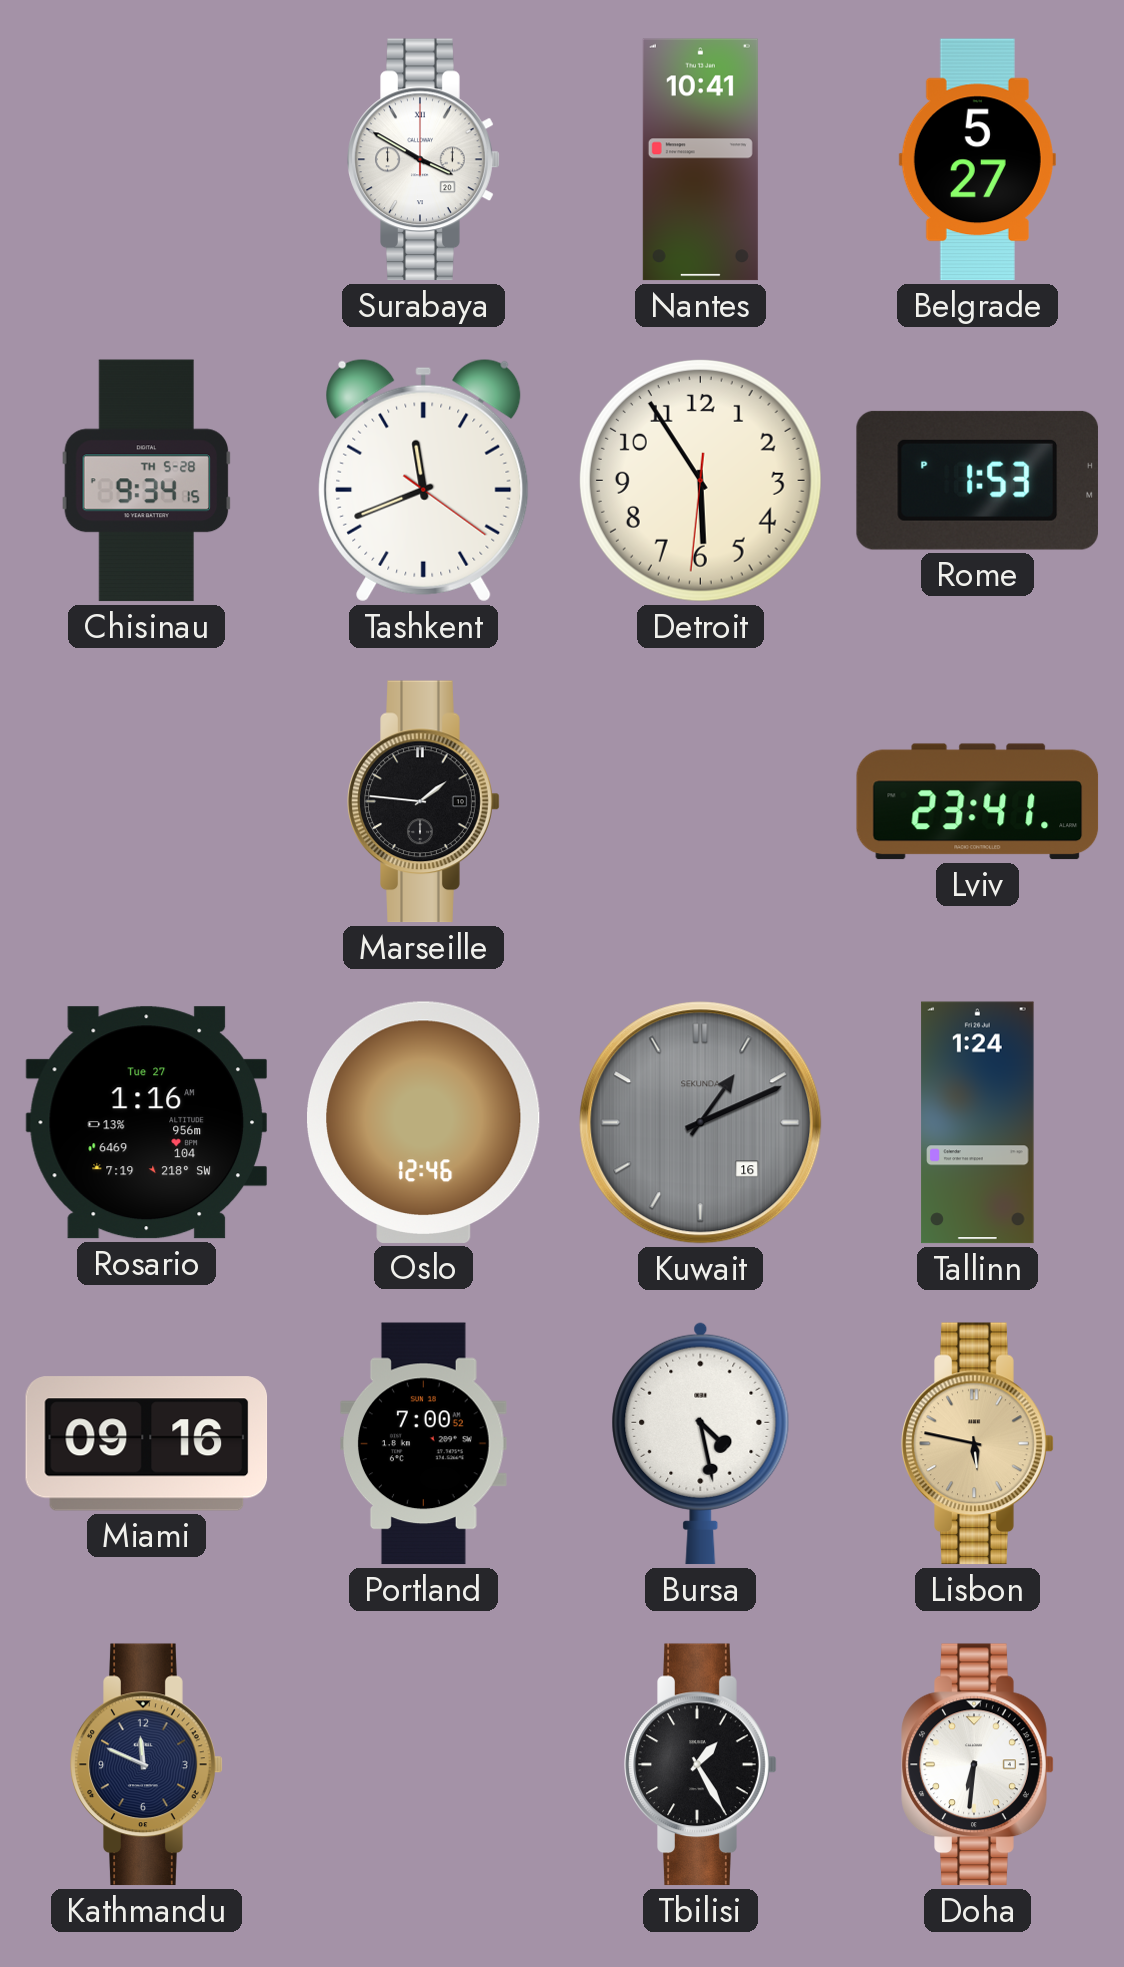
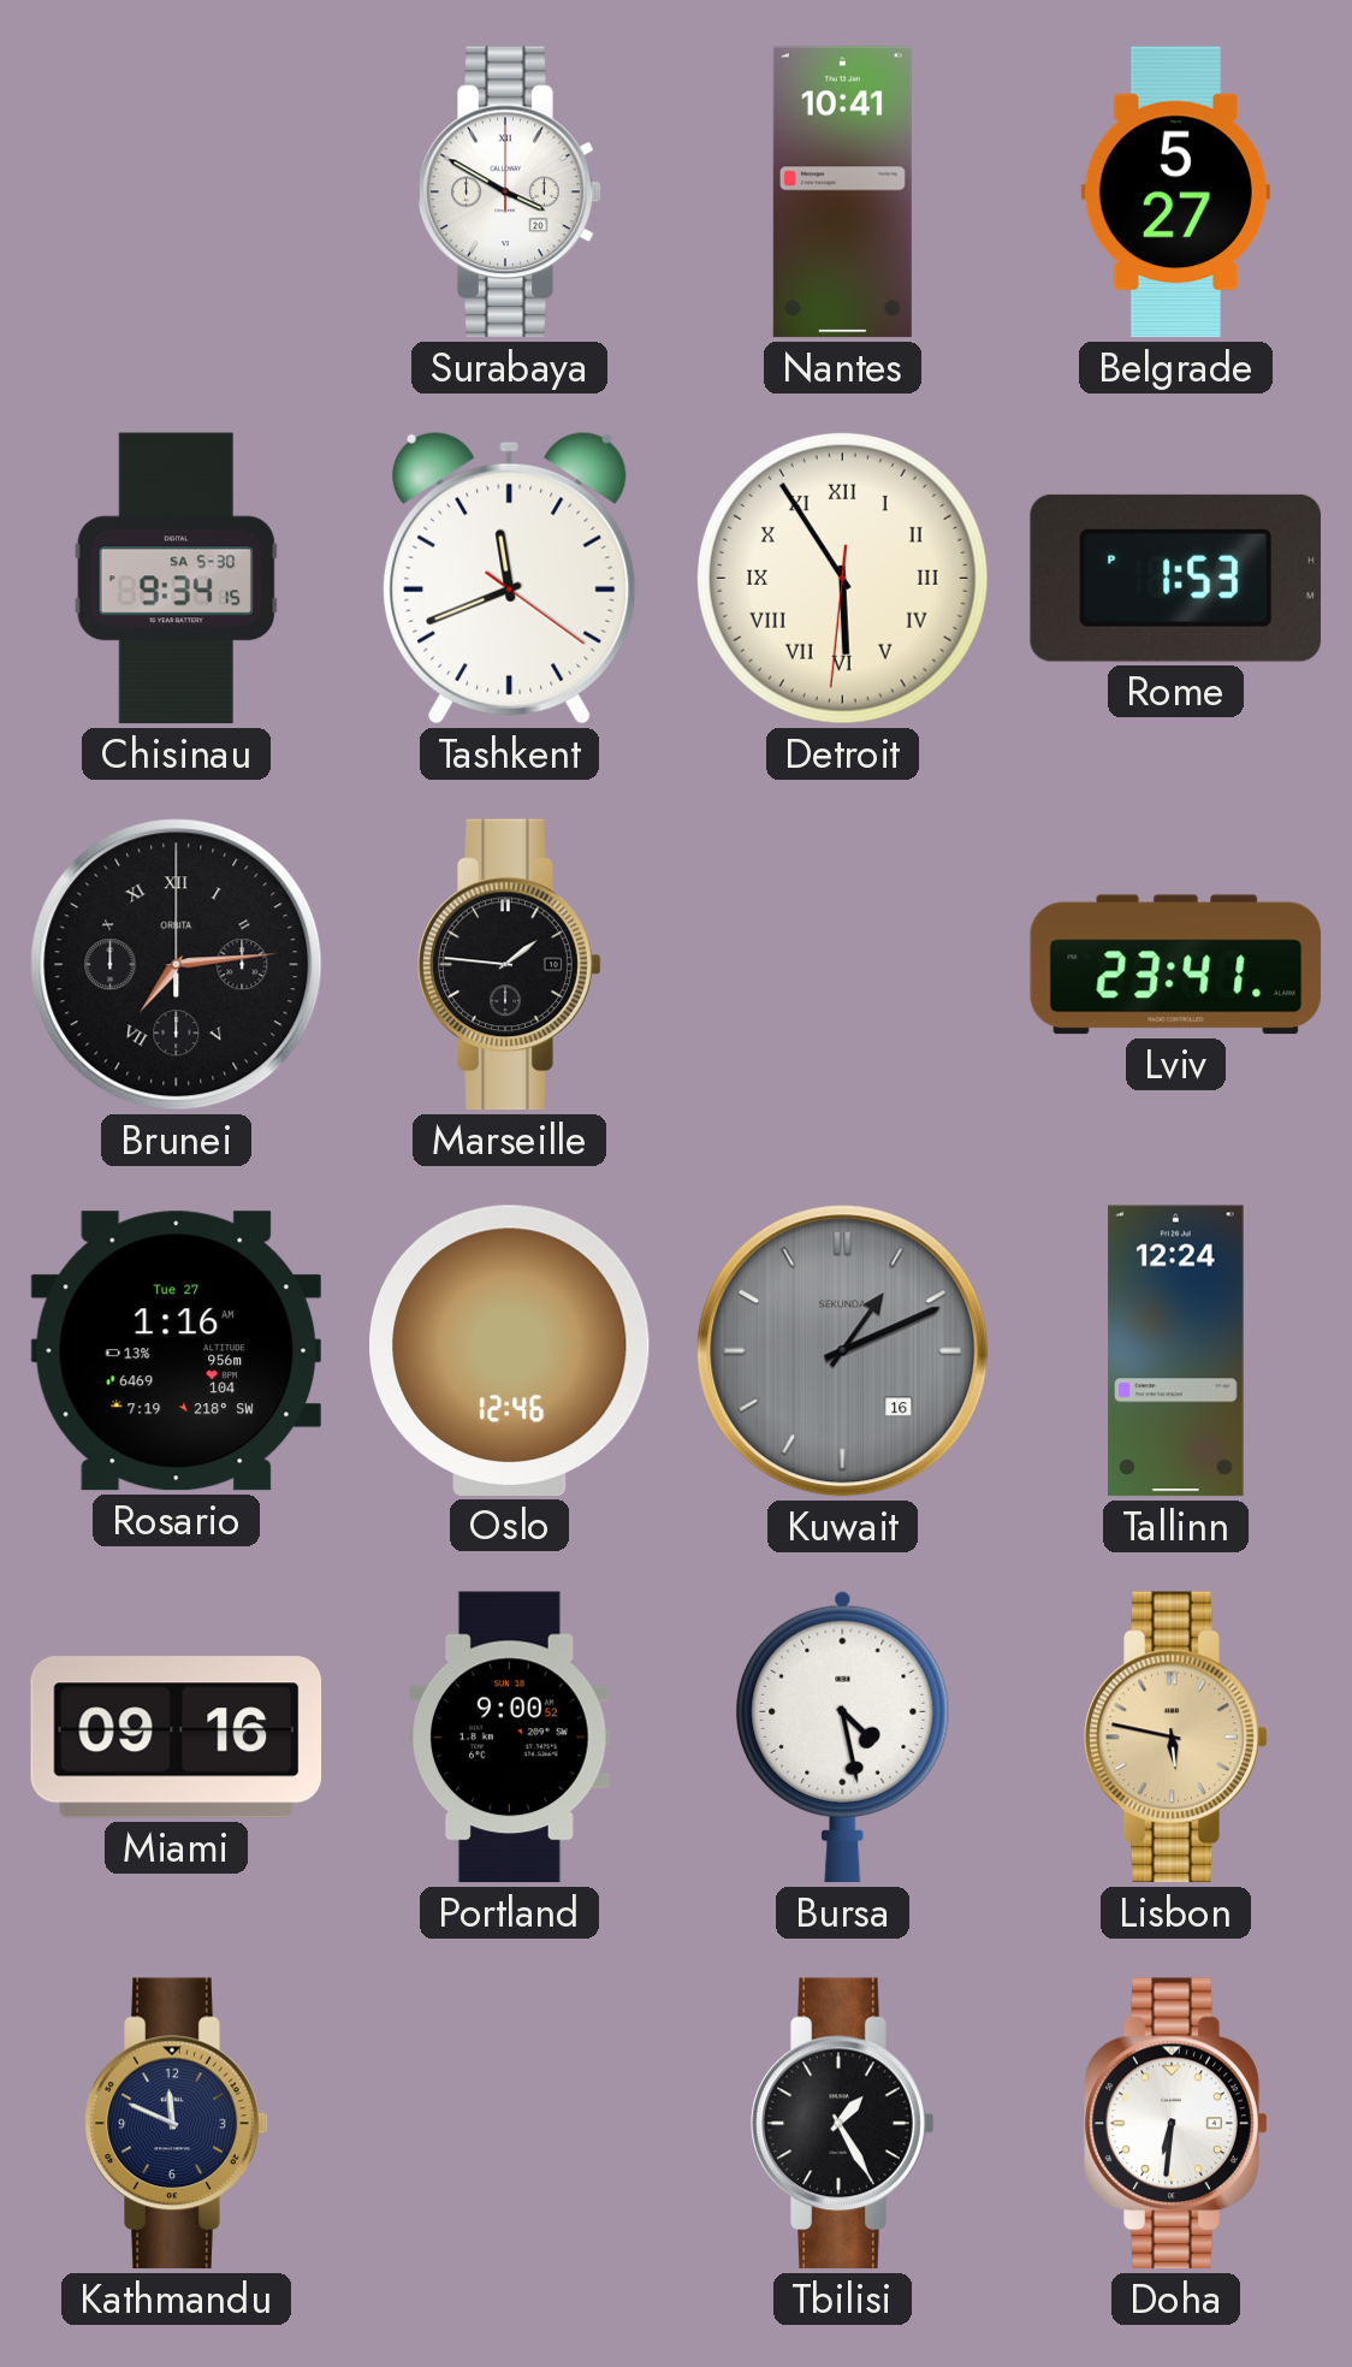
Chisinau date: TH 5-28 -> SA 5-30
Detroit numerals: Arabic -> Roman
Brunei: none -> 7:14
Tallinn: 1:24 -> 12:24
Portland: 7:00 -> 9:00
